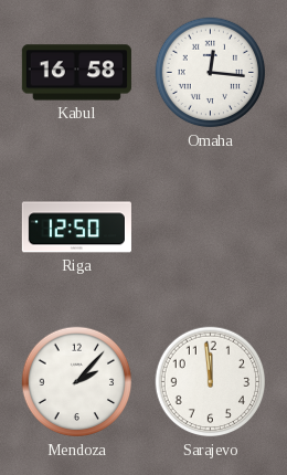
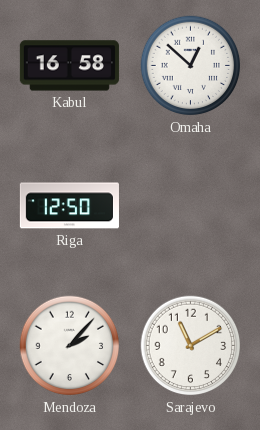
Omaha: 12:16 -> 12:52
Sarajevo: 11:59 -> 11:10
